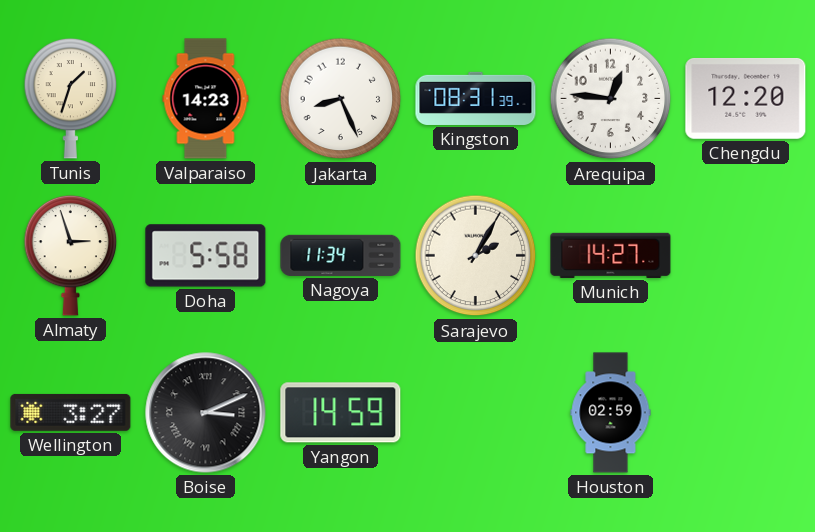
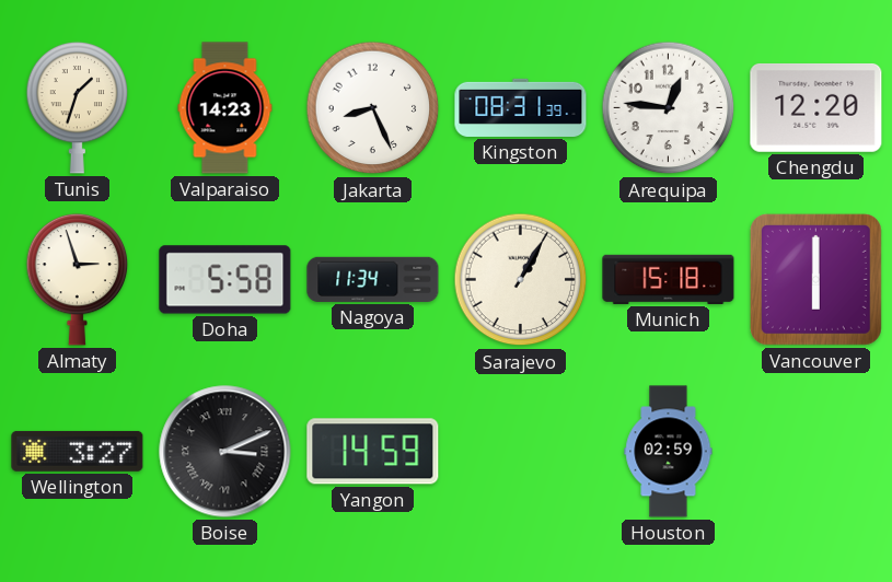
Sarajevo: 2:05 -> 1:05
Munich: 14:27 -> 15:18
Vancouver: none -> 6:00
